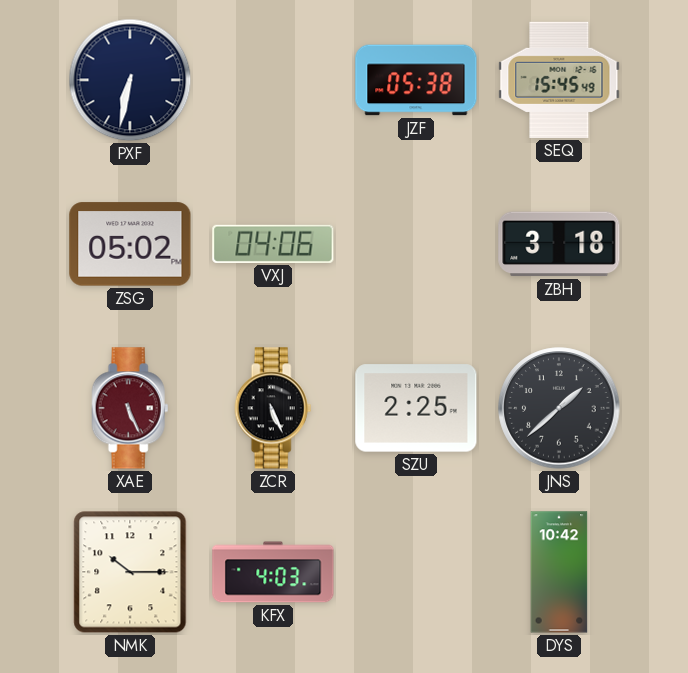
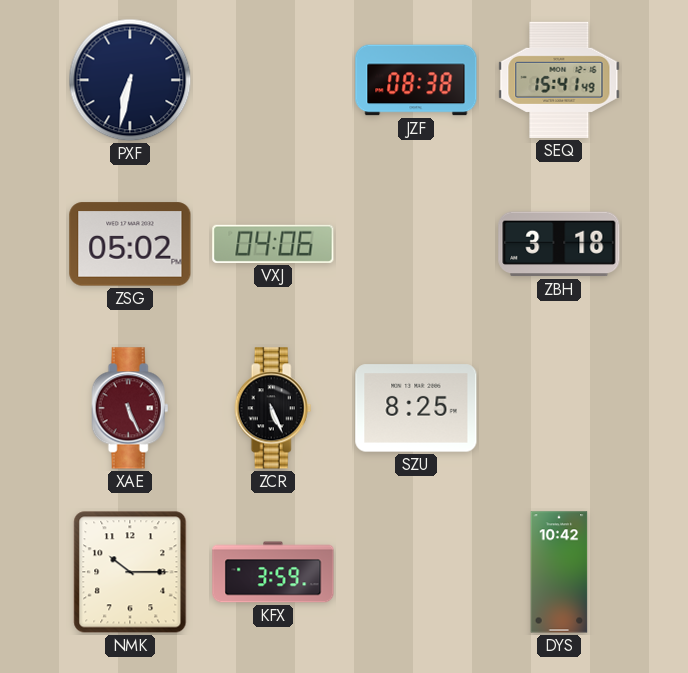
JZF: 05:38 -> 08:38
SEQ: 15:45 -> 15:41
SZU: 2:25 -> 8:25
JNS: 1:38 -> none
KFX: 4:03 -> 3:59
